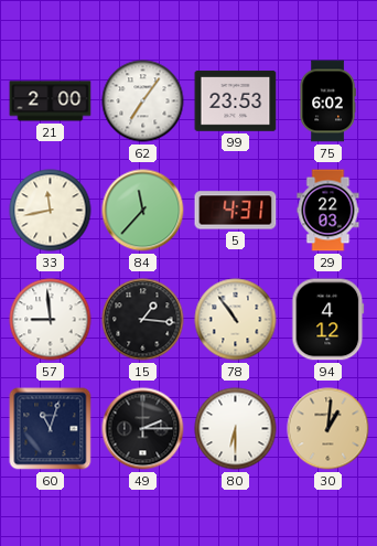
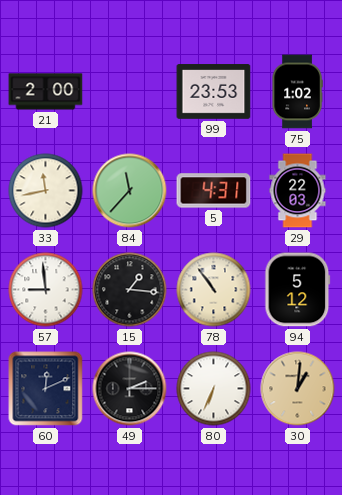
62: 7:06 -> none
75: 6:02 -> 1:02
94: 4:12 -> 5:12
60: 11:03 -> 12:11
80: 6:30 -> 6:34
